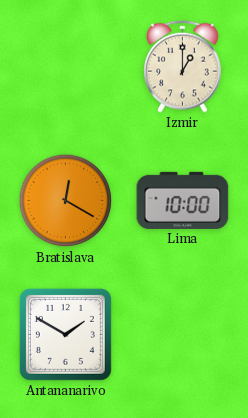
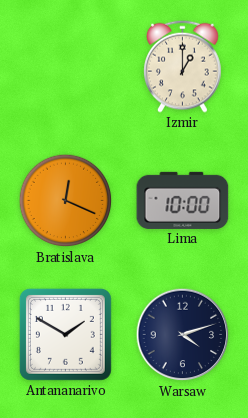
Bratislava: 12:20 -> 12:19
Warsaw: none -> 4:12
